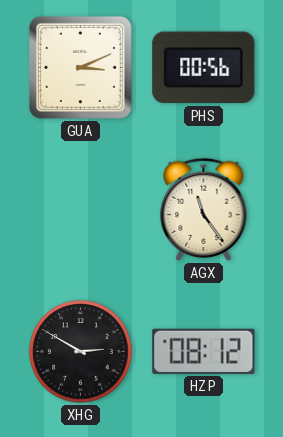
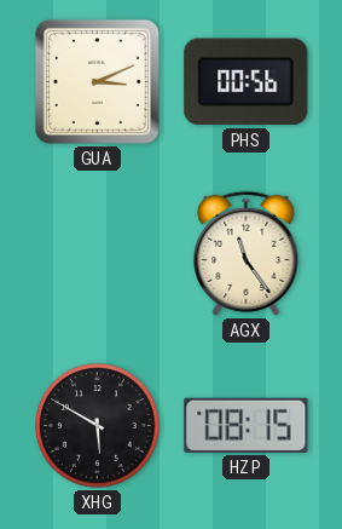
XHG: 2:50 -> 5:50
HZP: 08:12 -> 08:15
